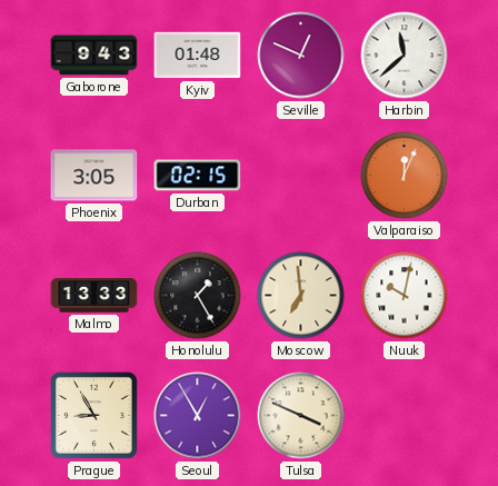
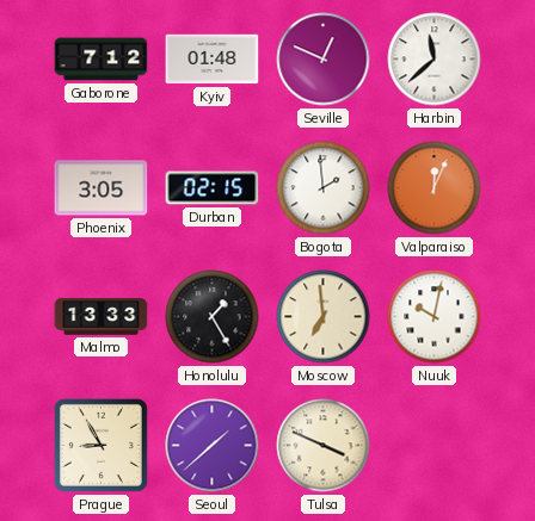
Gaborone: 9:43 -> 7:12
Bogota: none -> 1:59
Seoul: 12:55 -> 1:38
